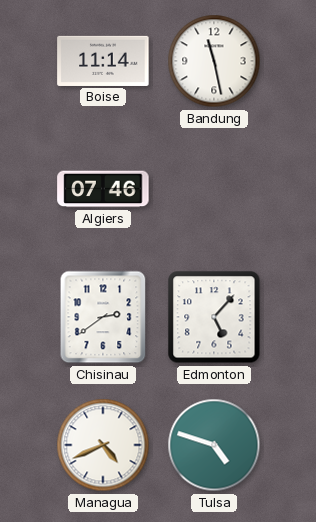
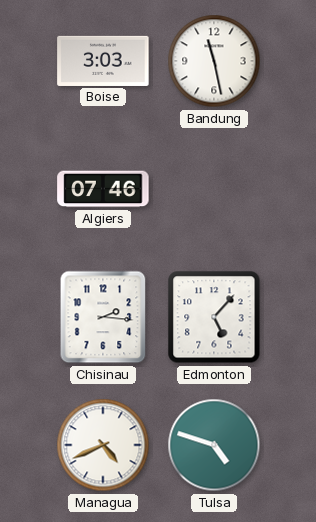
Boise: 11:14 -> 3:03
Chisinau: 2:39 -> 2:16
